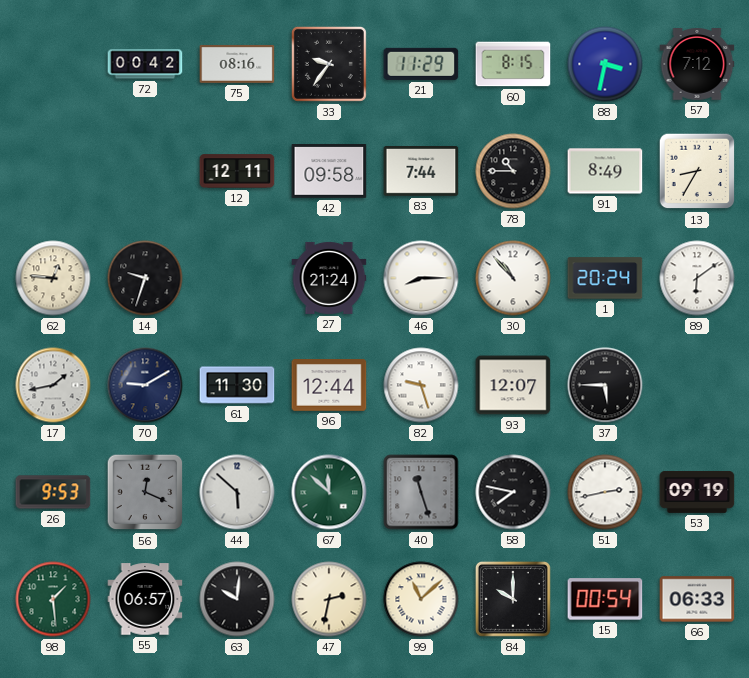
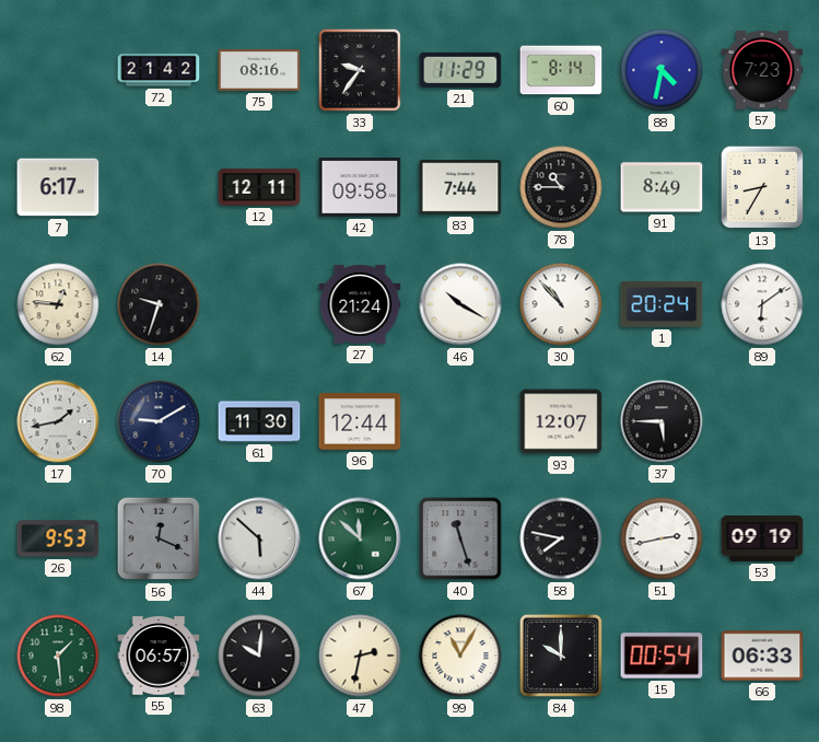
72: 00:42 -> 21:42
60: 8:15 -> 8:14
88: 3:32 -> 4:32
57: 7:12 -> 7:23
7: none -> 6:17
46: 8:15 -> 10:20
82: 9:27 -> none
99: 11:08 -> 11:05
